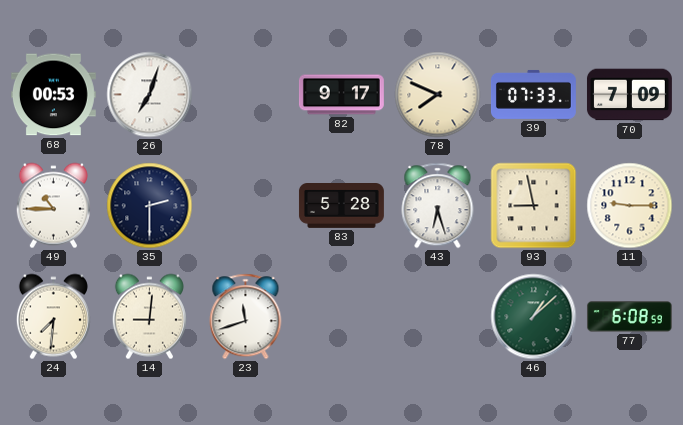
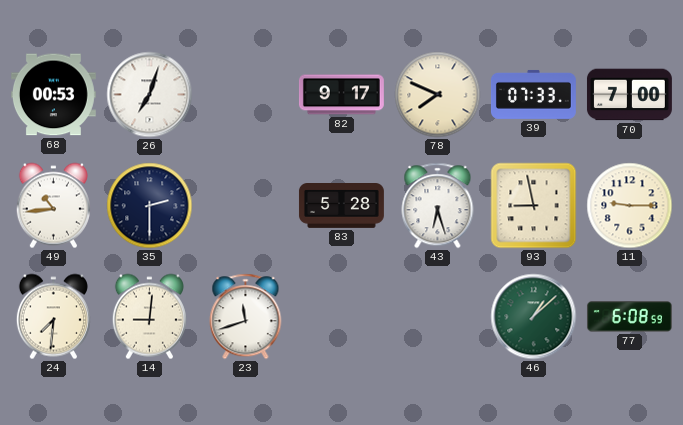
70: 7:09 -> 7:00
49: 10:45 -> 10:44
